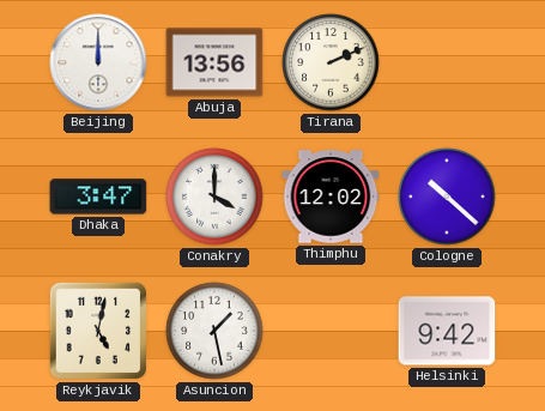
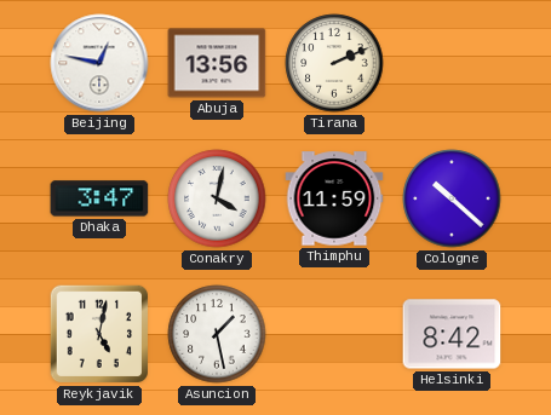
Beijing: 12:00 -> 12:47
Conakry: 4:00 -> 4:02
Thimphu: 12:02 -> 11:59
Helsinki: 9:42 -> 8:42
